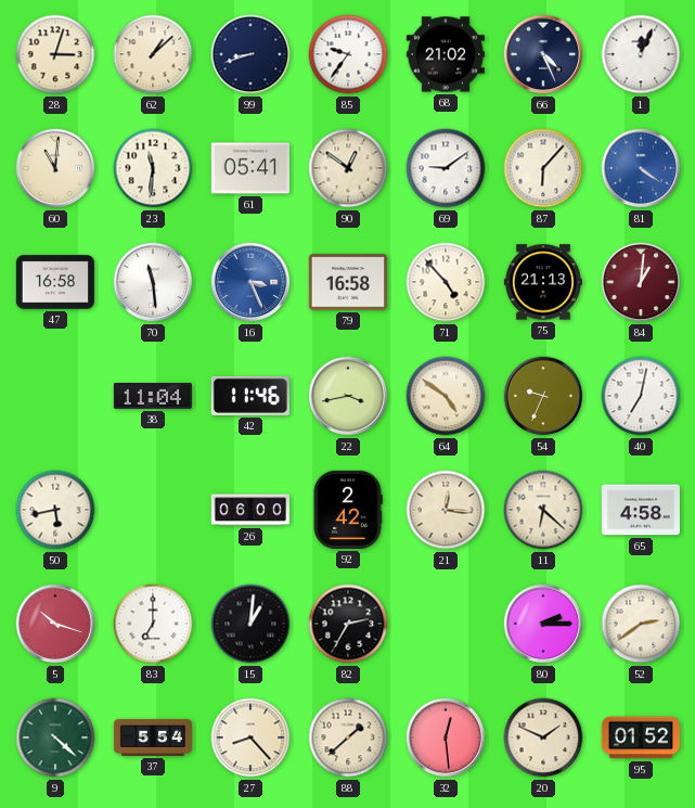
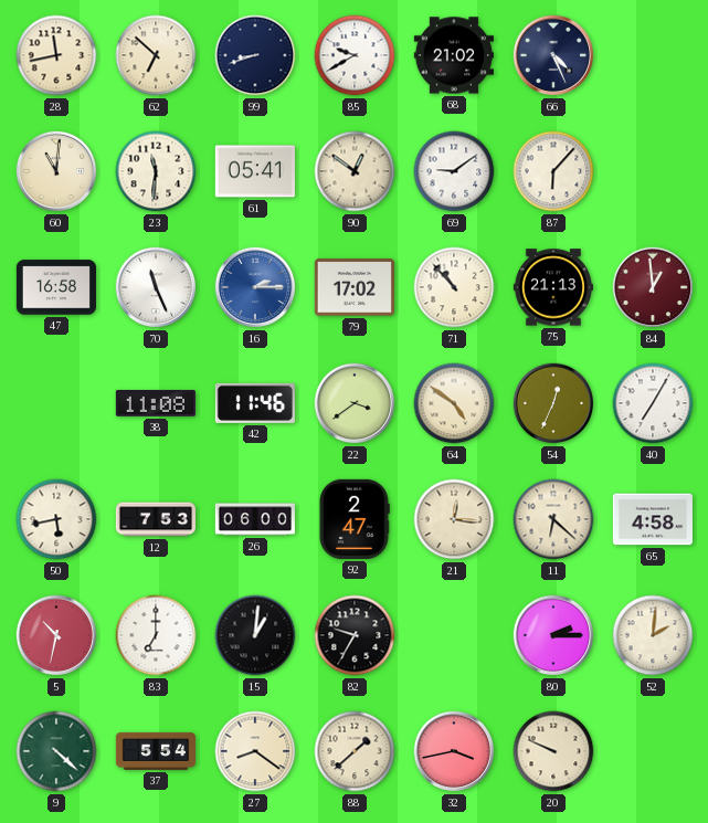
28: 3:03 -> 11:43
62: 1:08 -> 6:52
85: 9:36 -> 9:40
1: 12:04 -> none
81: 4:21 -> none
70: 11:29 -> 11:26
16: 3:26 -> 2:15
79: 16:58 -> 17:02
71: 4:53 -> 10:53
84: 1:01 -> 12:59
38: 11:04 -> 11:08
22: 3:43 -> 3:39
54: 9:34 -> 12:34
40: 7:02 -> 7:05
12: none -> 7:53
92: 2:42 -> 2:47
5: 10:18 -> 10:32
82: 2:35 -> 9:35
52: 2:39 -> 2:01
27: 8:23 -> 8:21
32: 12:29 -> 3:43
20: 1:49 -> 9:49
95: 01:52 -> none
